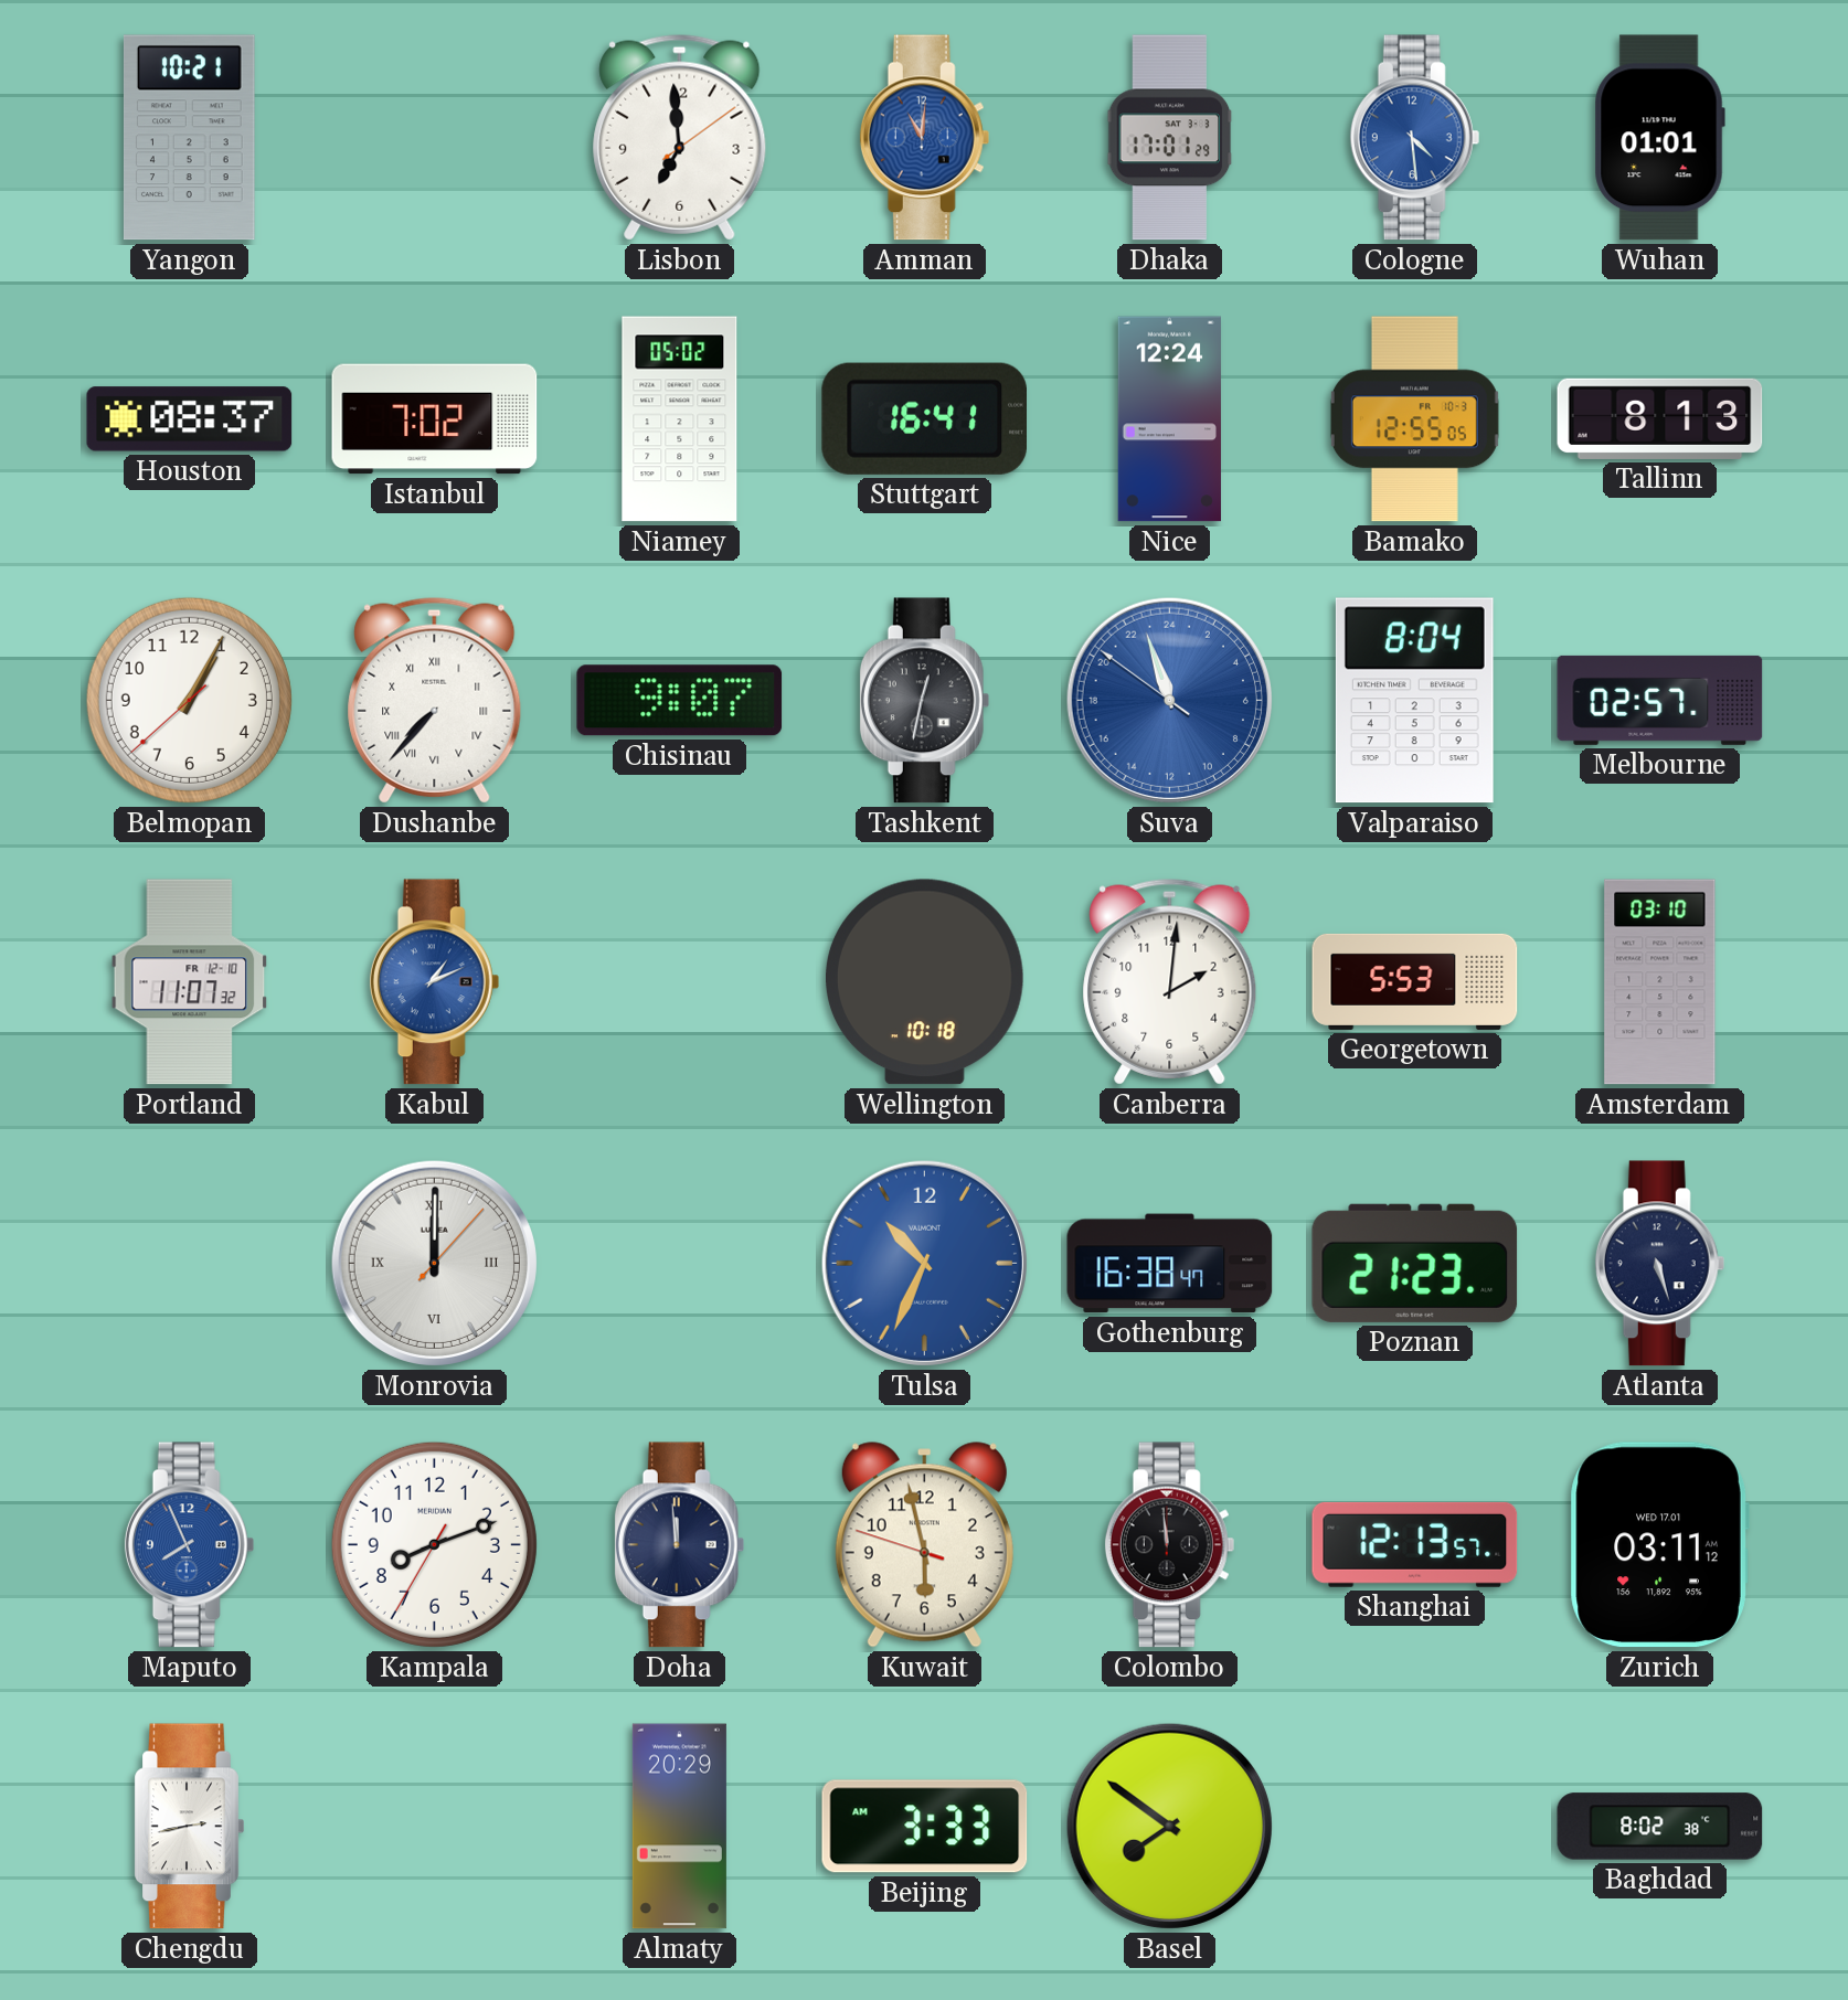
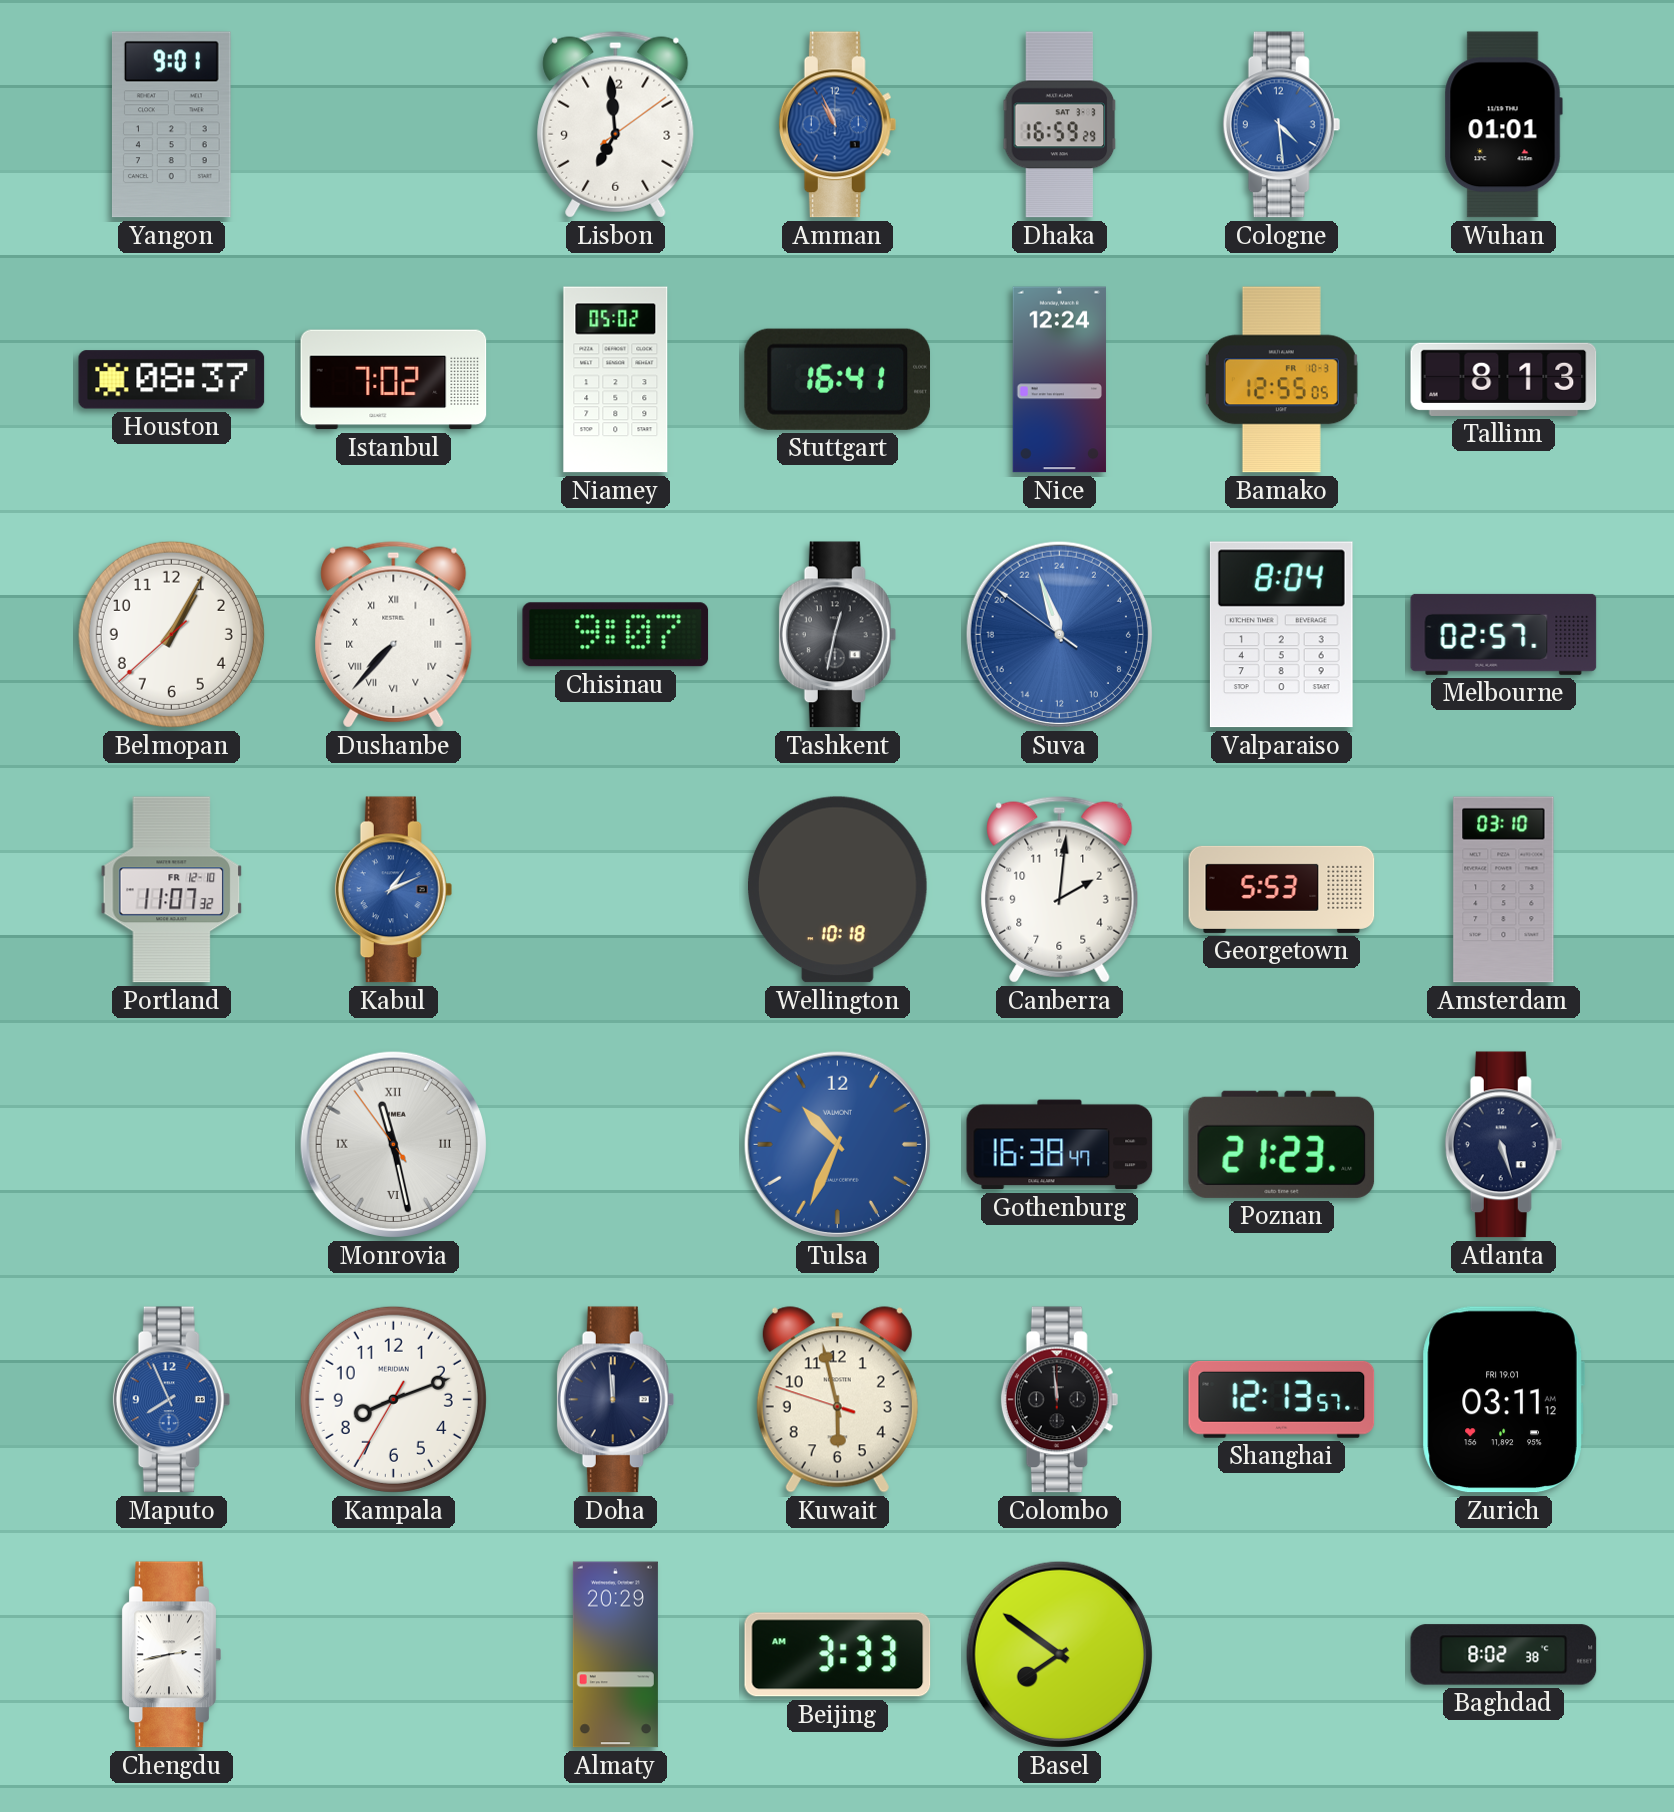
Yangon: 10:21 -> 9:01
Amman: 11:01 -> 10:56
Dhaka: 17:01 -> 16:59
Monrovia: 12:00 -> 11:27
Zurich date: WED 17.01 -> FRI 19.01
